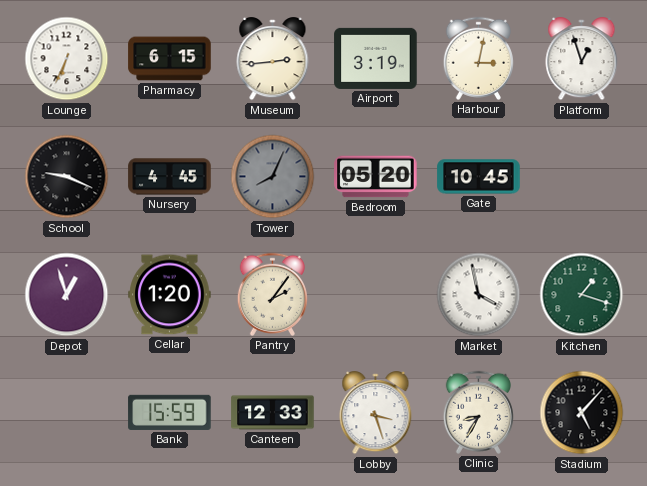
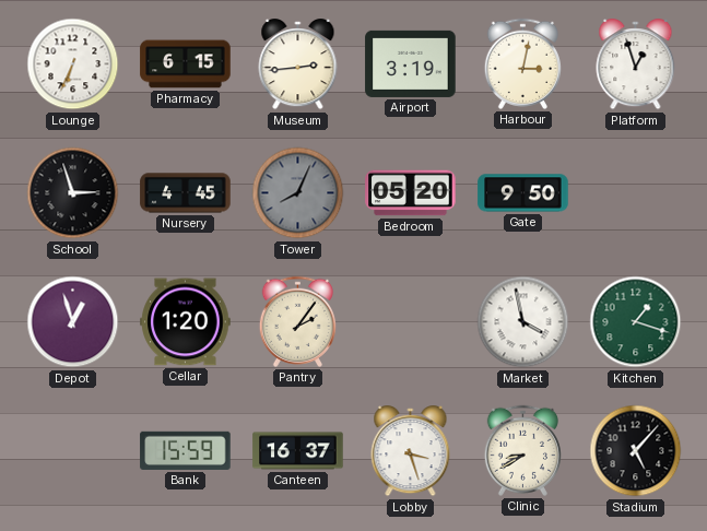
School: 9:19 -> 2:57
Gate: 10:45 -> 9:50
Canteen: 12:33 -> 16:37
Clinic: 8:35 -> 8:40
